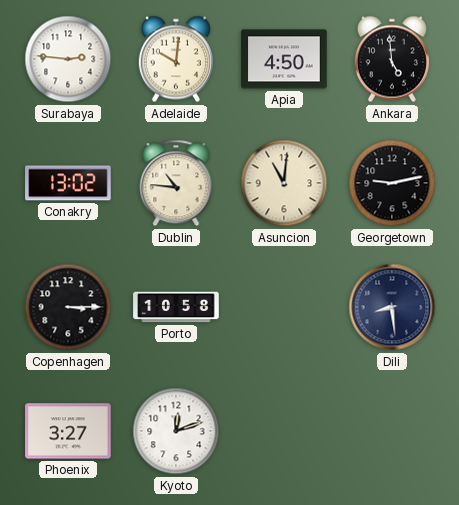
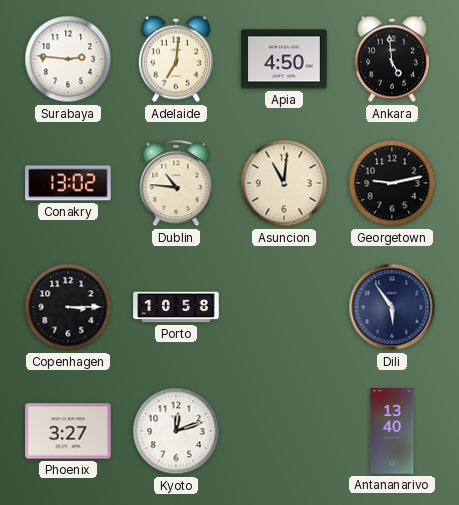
Adelaide: 10:01 -> 7:01
Dili: 8:29 -> 5:54
Antananarivo: none -> 13:40
